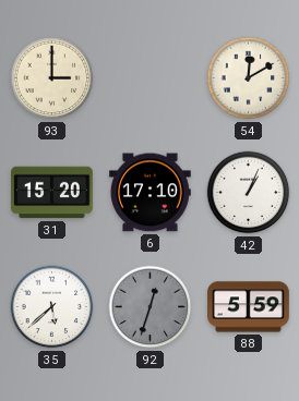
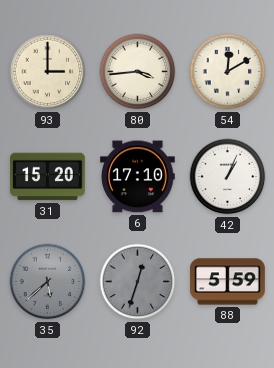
80: none -> 3:44
35 dial: white -> grey
